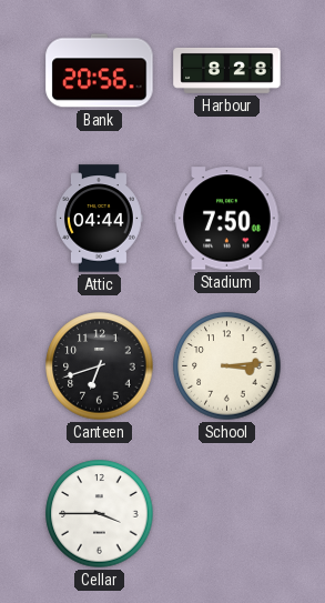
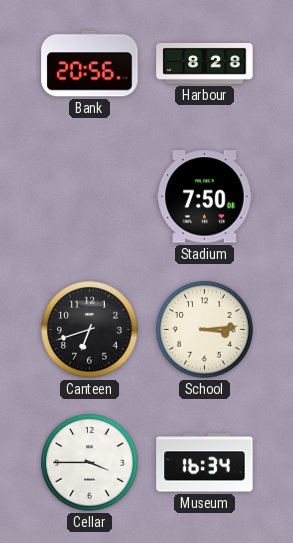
Attic: 04:44 -> none
Museum: none -> 16:34
